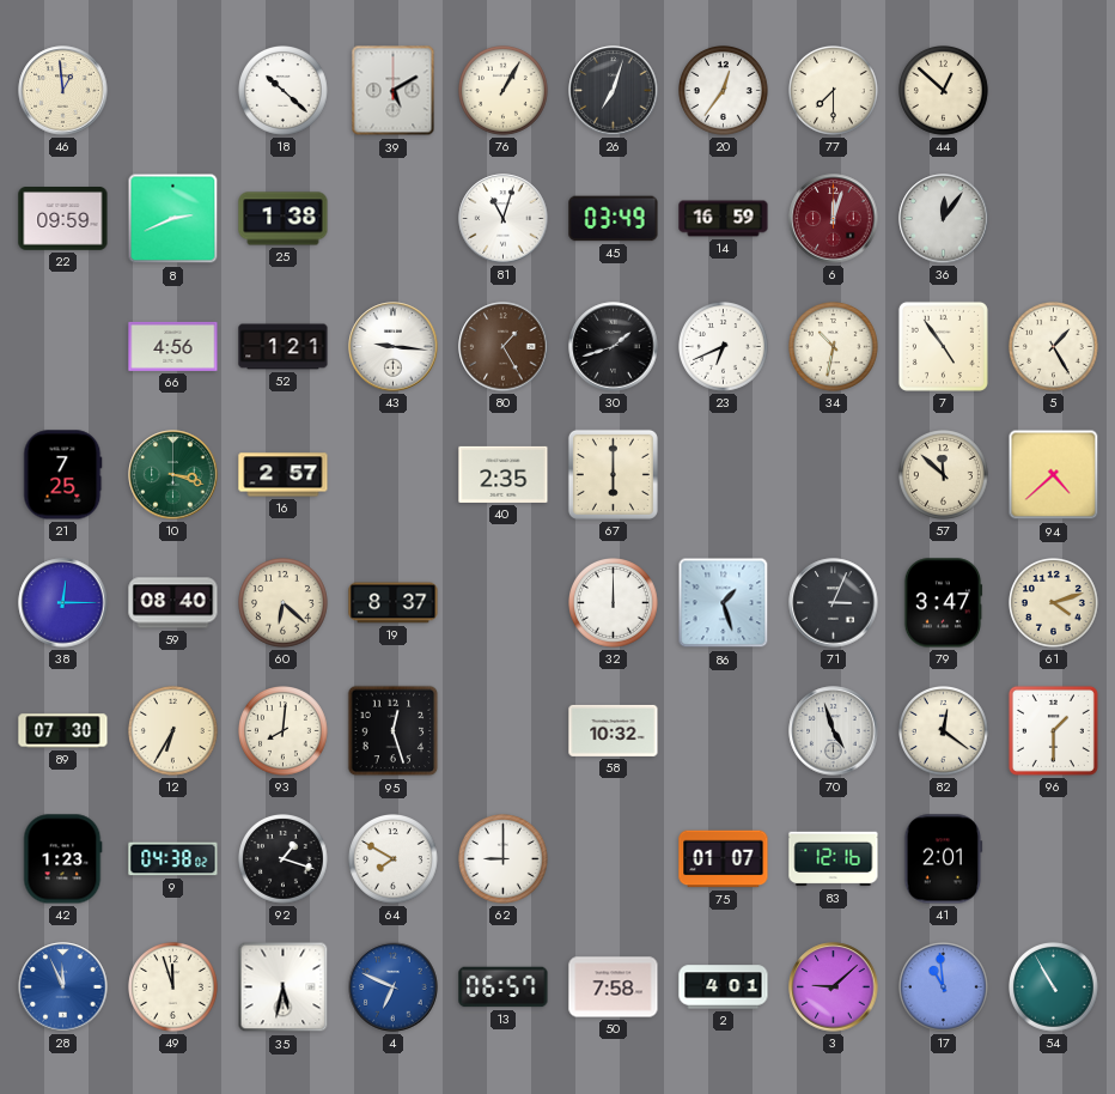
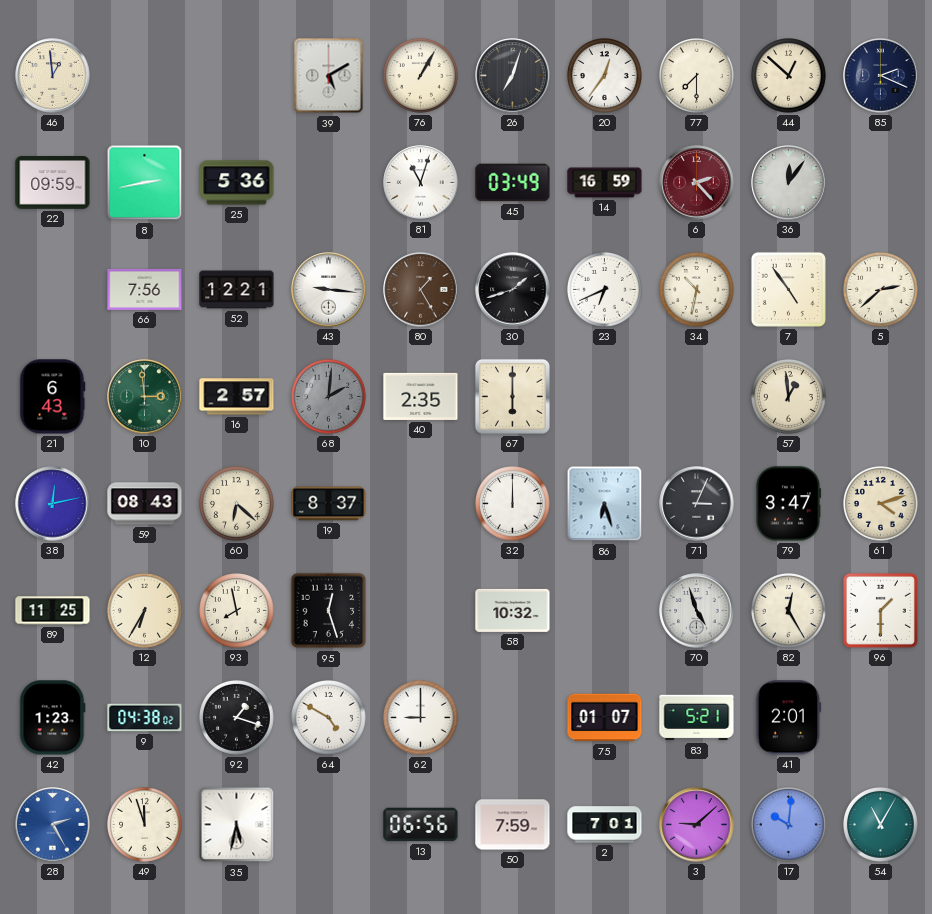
18: 10:22 -> none
85: none -> 2:19
8: 2:41 -> 2:43
25: 1:38 -> 5:36
6: 12:03 -> 2:23
66: 4:56 -> 7:56
52: 1:21 -> 12:21
5: 1:25 -> 2:38
21: 7:25 -> 6:43
10: 3:18 -> 2:59
68: none -> 2:01
57: 11:52 -> 12:59
94: 4:38 -> none
38: 12:15 -> 12:13
59: 08:40 -> 08:43
86: 1:27 -> 6:27
89: 07:30 -> 11:25
93: 8:01 -> 7:58
82: 12:21 -> 12:25
64: 7:50 -> 4:50
83: 12:16 -> 5:21
28: 11:56 -> 2:25
4: 6:49 -> none
13: 06:57 -> 06:56
50: 7:58 -> 7:59
2: 4:01 -> 7:01
17: 10:59 -> 10:01
54: 10:55 -> 11:05
